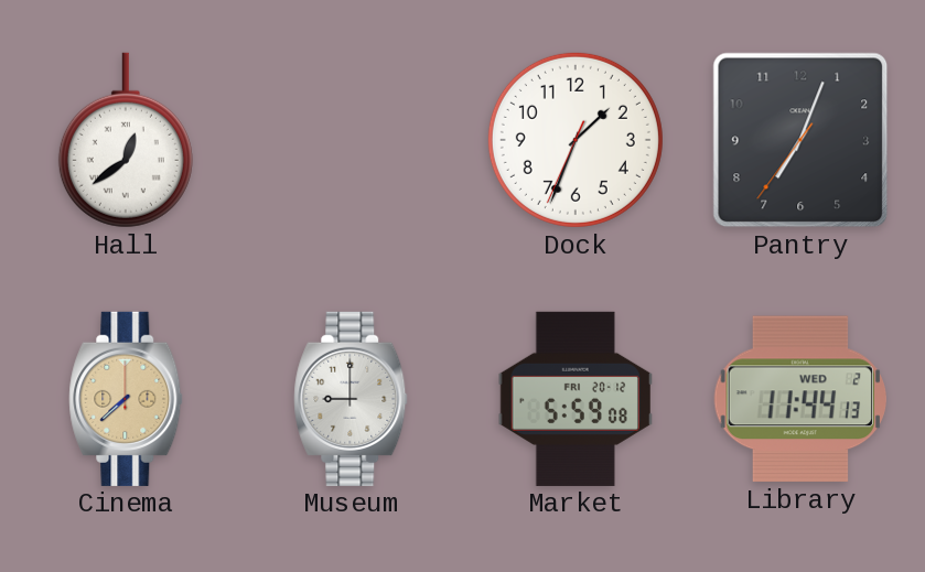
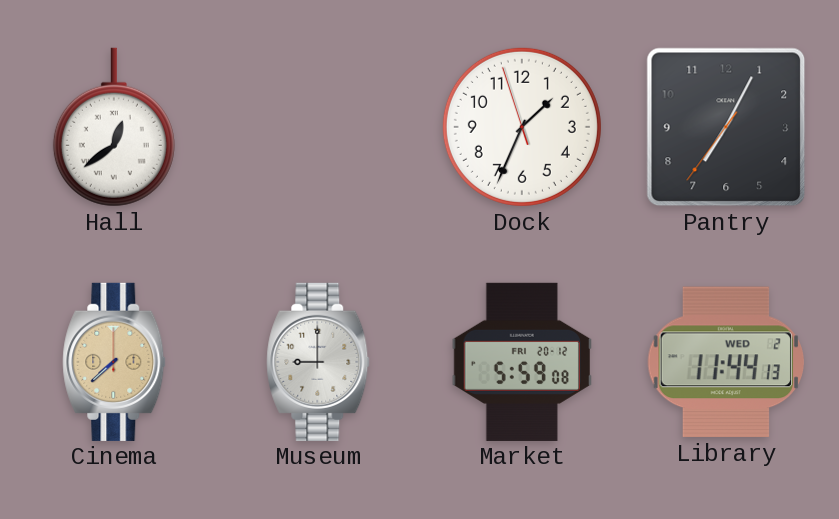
Dock: 1:33:34 -> 1:33:57
Pantry: 7:03 -> 7:04
